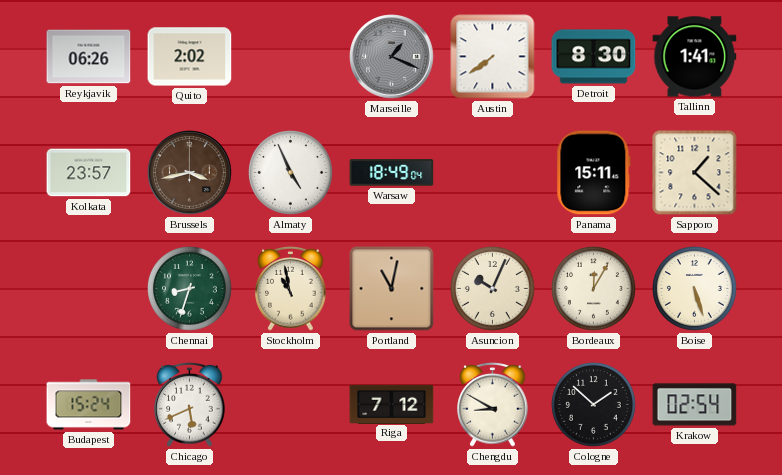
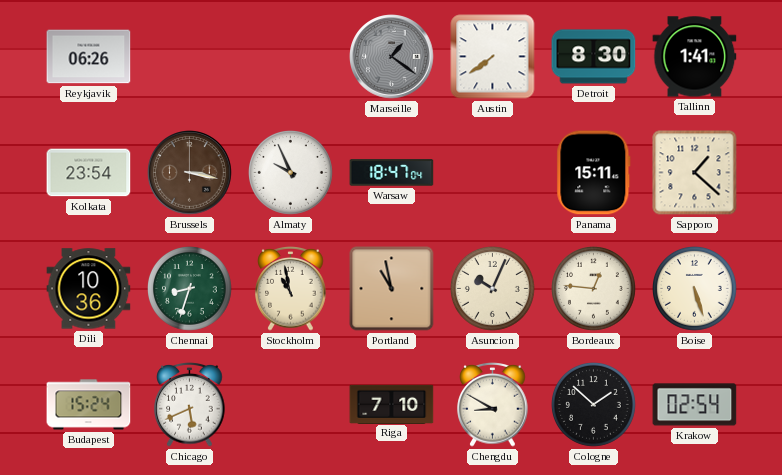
Quito: 2:02 -> none
Marseille: 1:19 -> 1:21
Kolkata: 23:57 -> 23:54
Brussels: 3:43 -> 3:17
Almaty: 4:56 -> 9:56
Warsaw: 18:49 -> 18:47
Dili: none -> 10:36
Portland: 11:02 -> 10:58
Bordeaux: 12:05 -> 12:46
Riga: 7:12 -> 7:10
